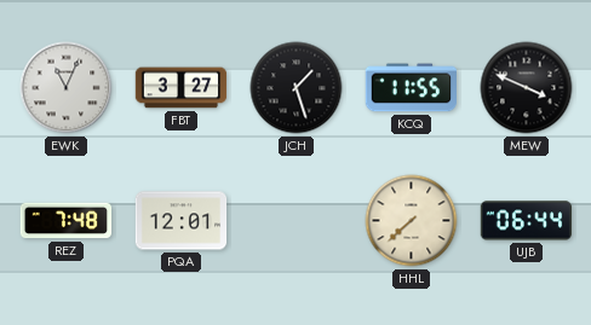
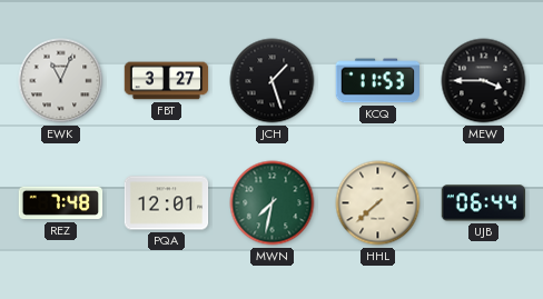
KCQ: 11:55 -> 11:53
MEW: 3:49 -> 3:45
MWN: none -> 7:32
